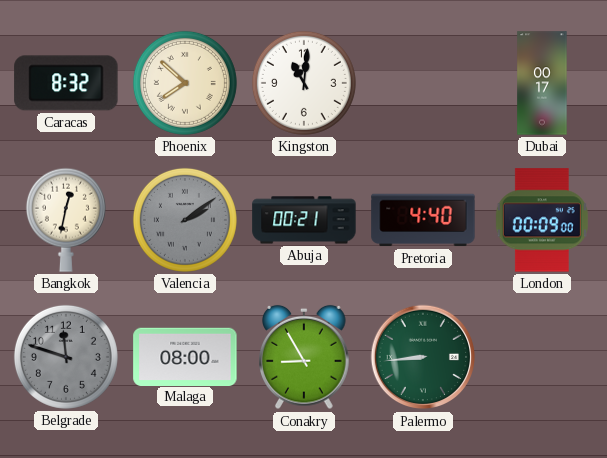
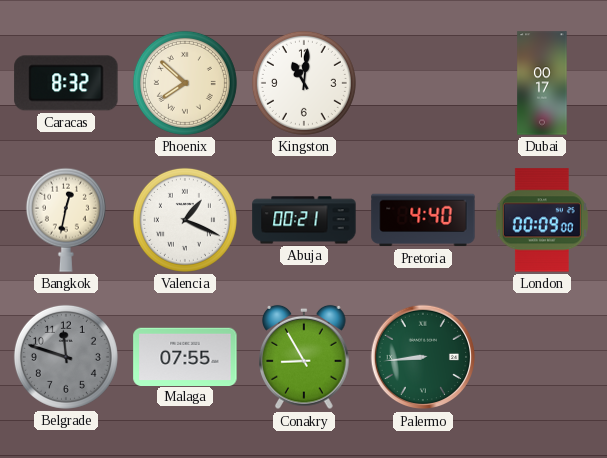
Valencia: 2:09 -> 1:19
Valencia dial: grey -> white
Malaga: 08:00 -> 07:55
